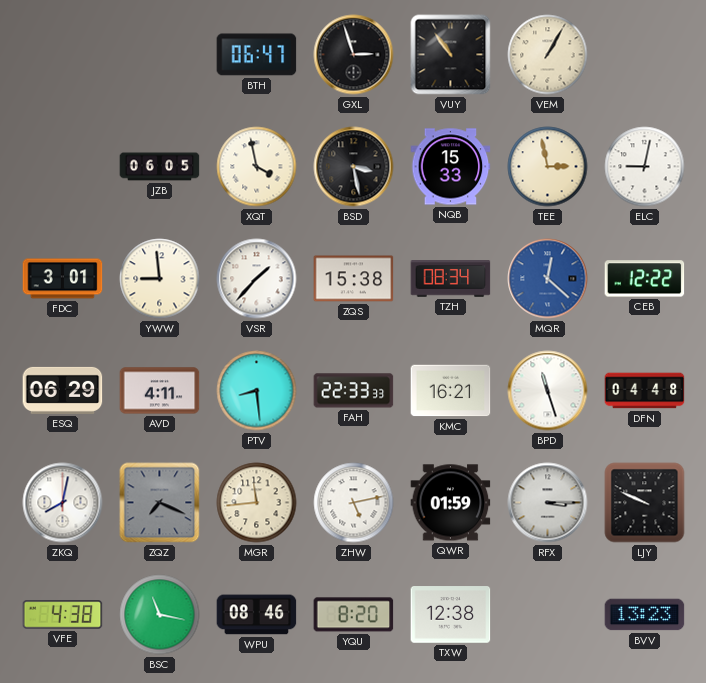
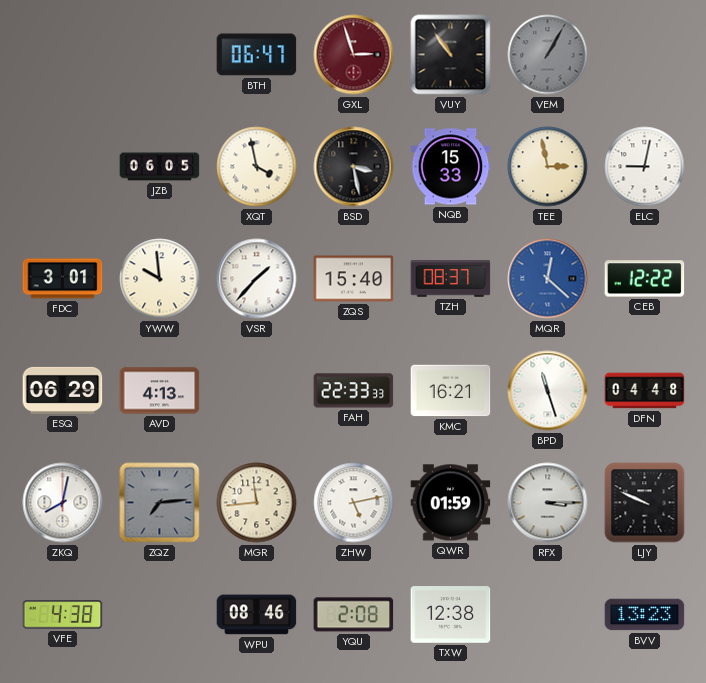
GXL dial: black -> burgundy
VEM dial: cream -> grey
YWW: 8:59 -> 9:59
ZQS: 15:38 -> 15:40
TZH: 08:34 -> 08:37
AVD: 4:11 -> 4:13
PTV: 8:29 -> none
ZQZ: 7:19 -> 7:14
BSC: 11:17 -> none
YQU: 8:20 -> 2:08
